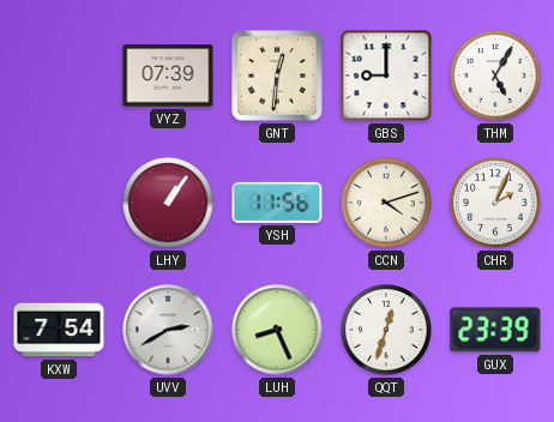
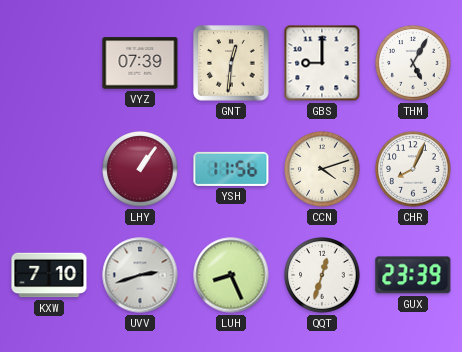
CHR: 2:04 -> 8:04
KXW: 7:54 -> 7:10
UVV: 2:40 -> 2:42
